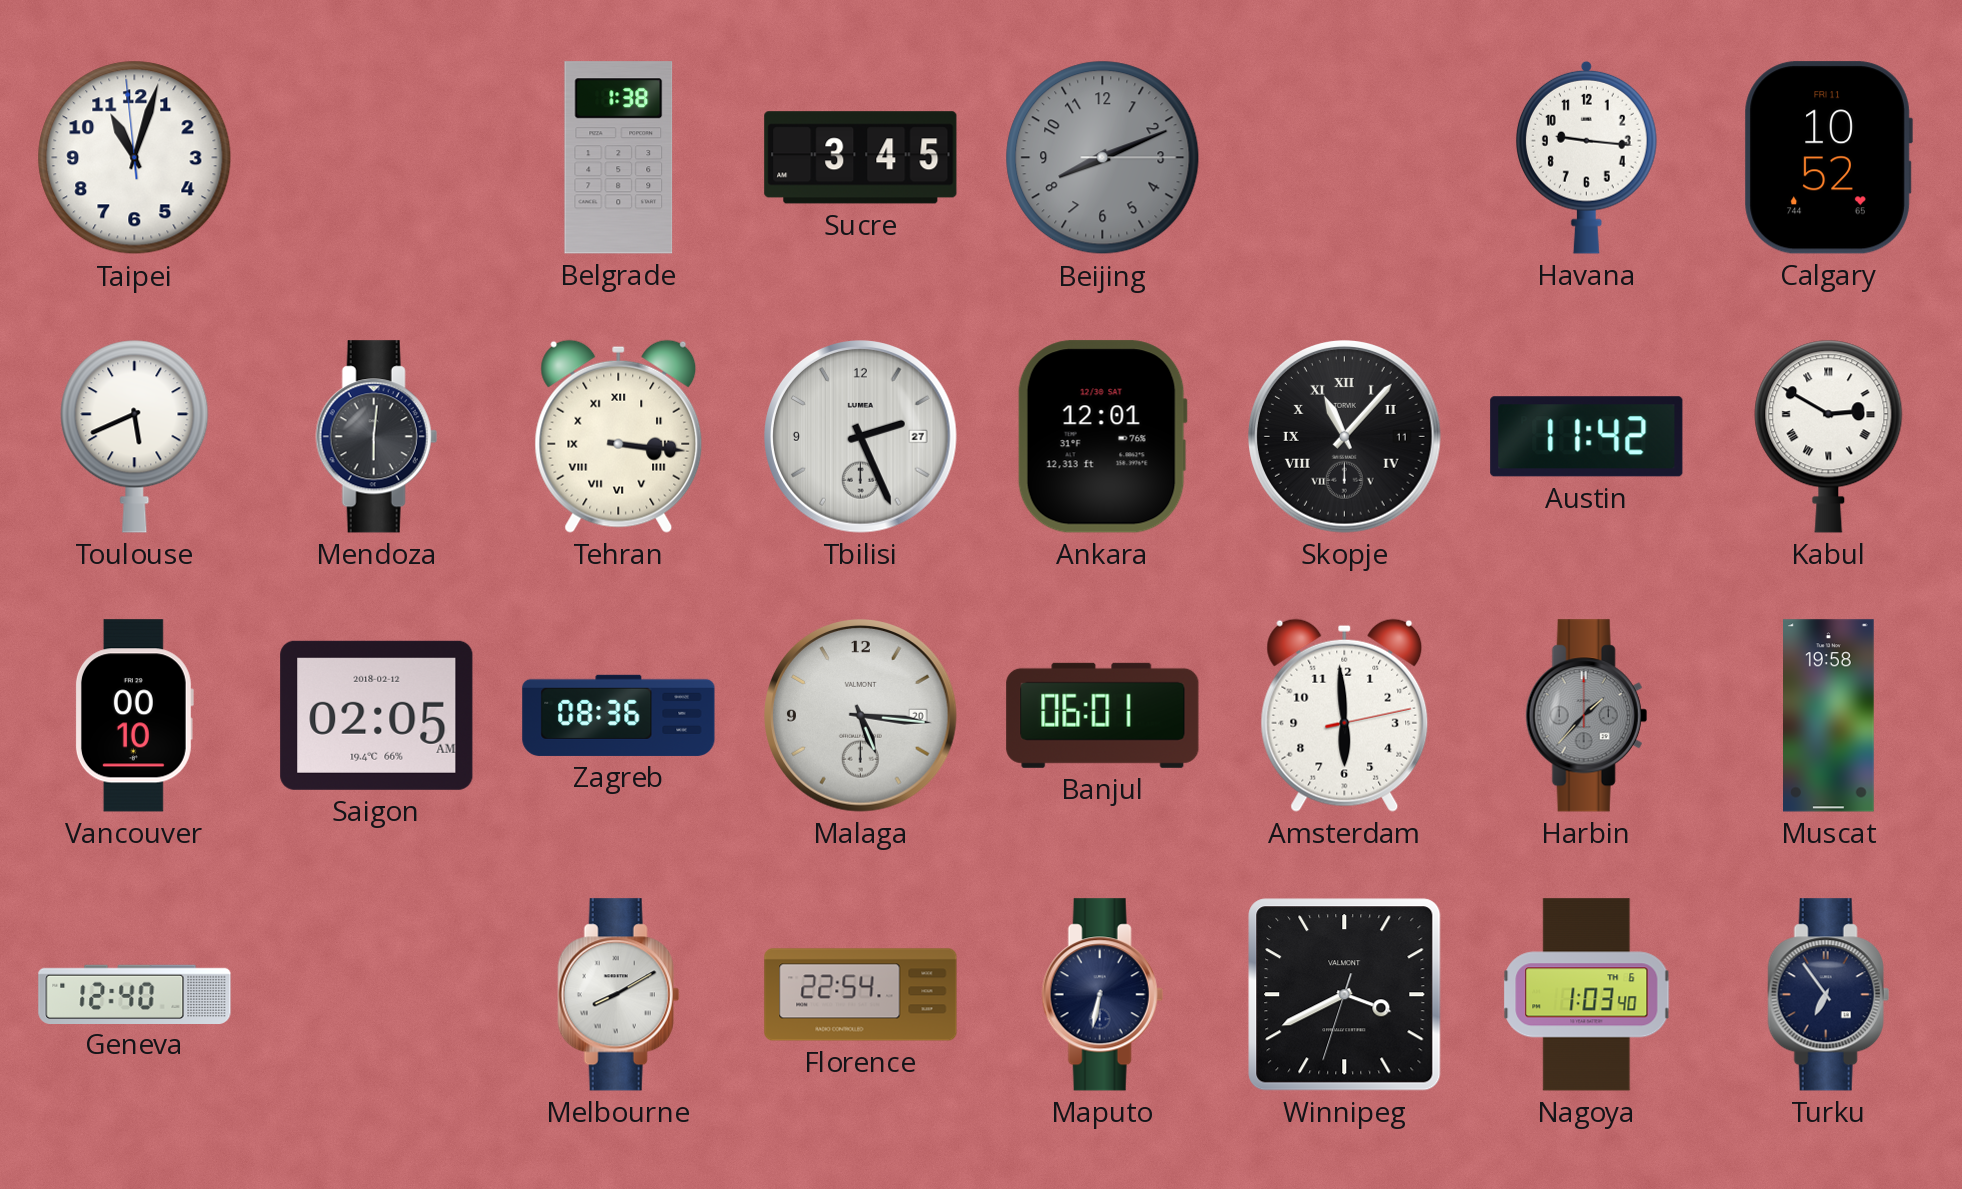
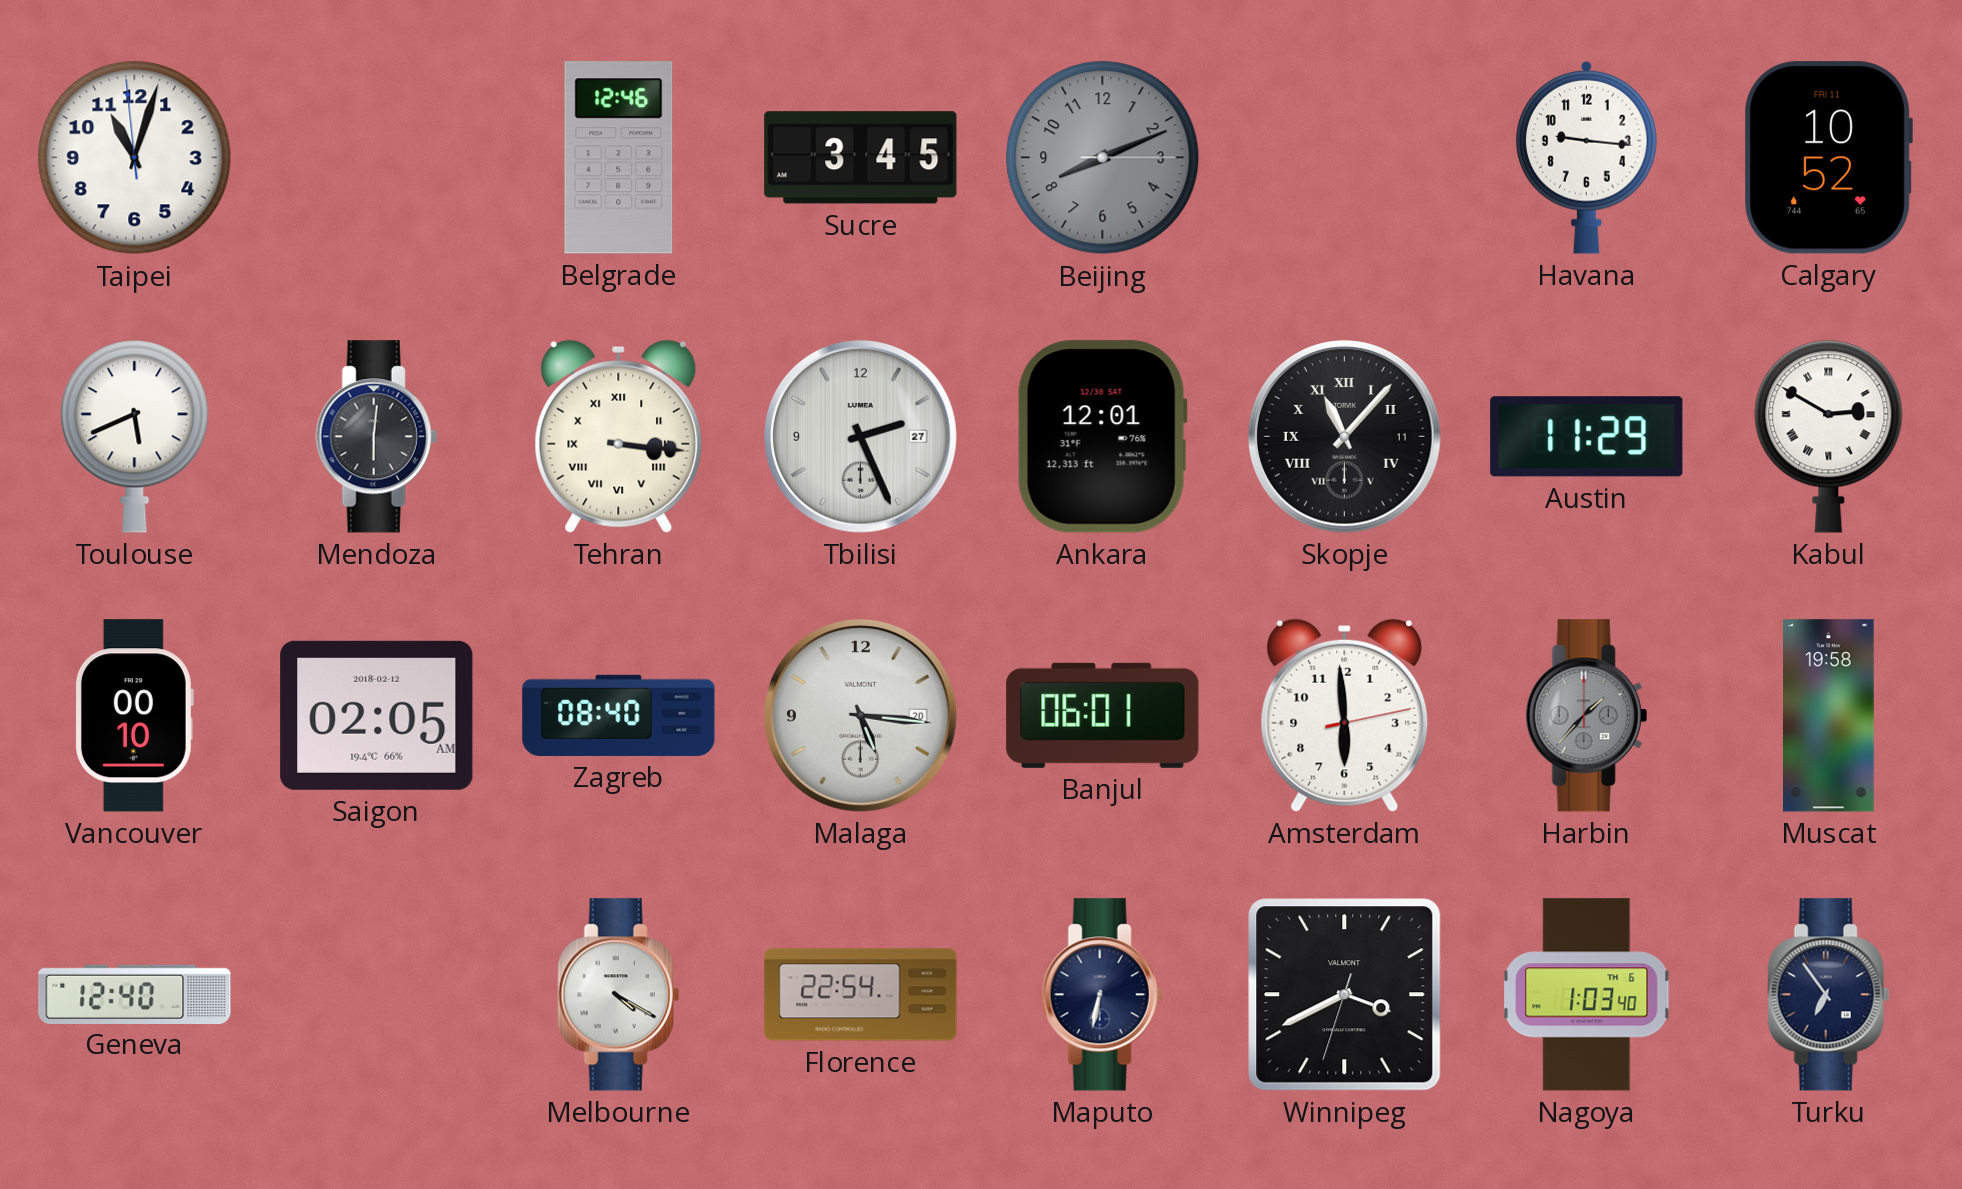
Belgrade: 1:38 -> 12:46
Austin: 11:42 -> 11:29
Zagreb: 08:36 -> 08:40
Melbourne: 8:10 -> 4:20
